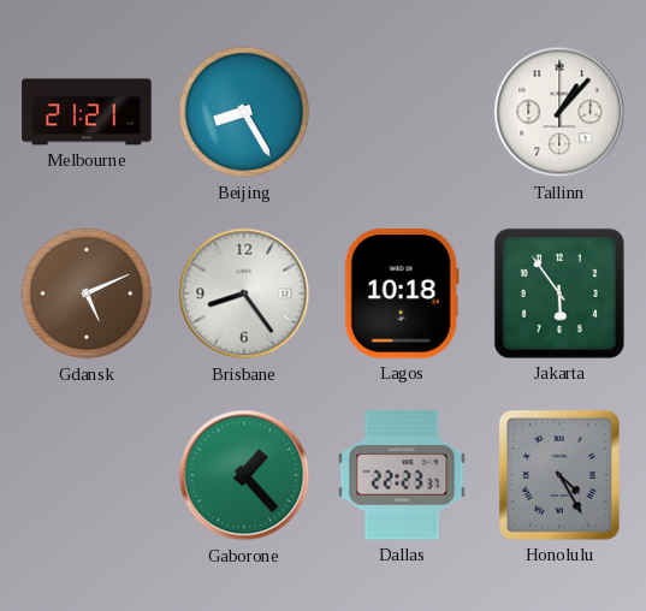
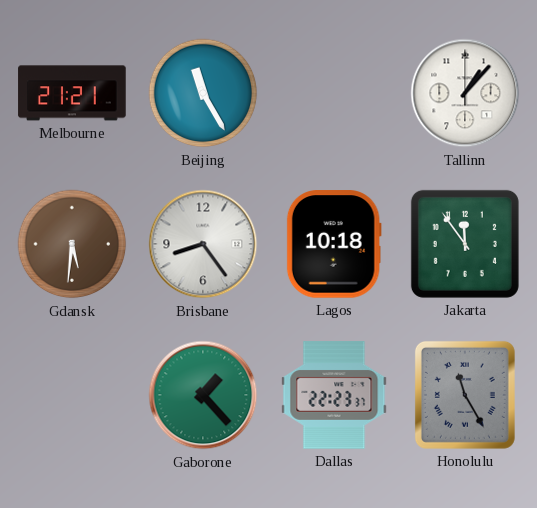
Beijing: 8:25 -> 11:25
Gdansk: 5:11 -> 5:31
Jakarta: 5:54 -> 11:54
Honolulu: 4:25 -> 11:25
